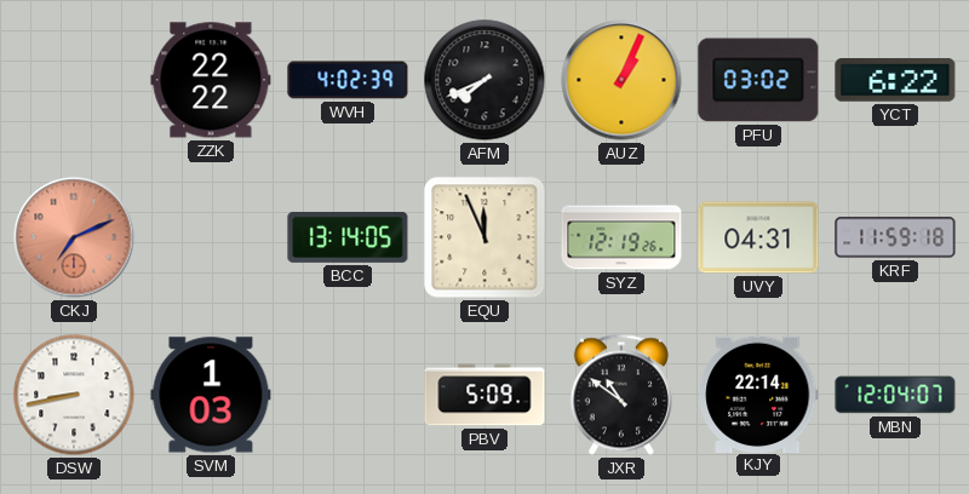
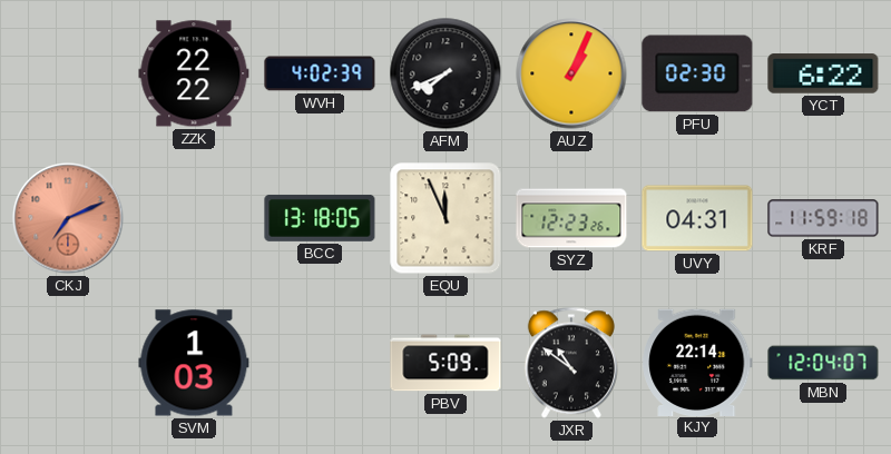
PFU: 03:02 -> 02:30
BCC: 13:14 -> 13:18
SYZ: 12:19 -> 12:23
DSW: 8:43 -> none
